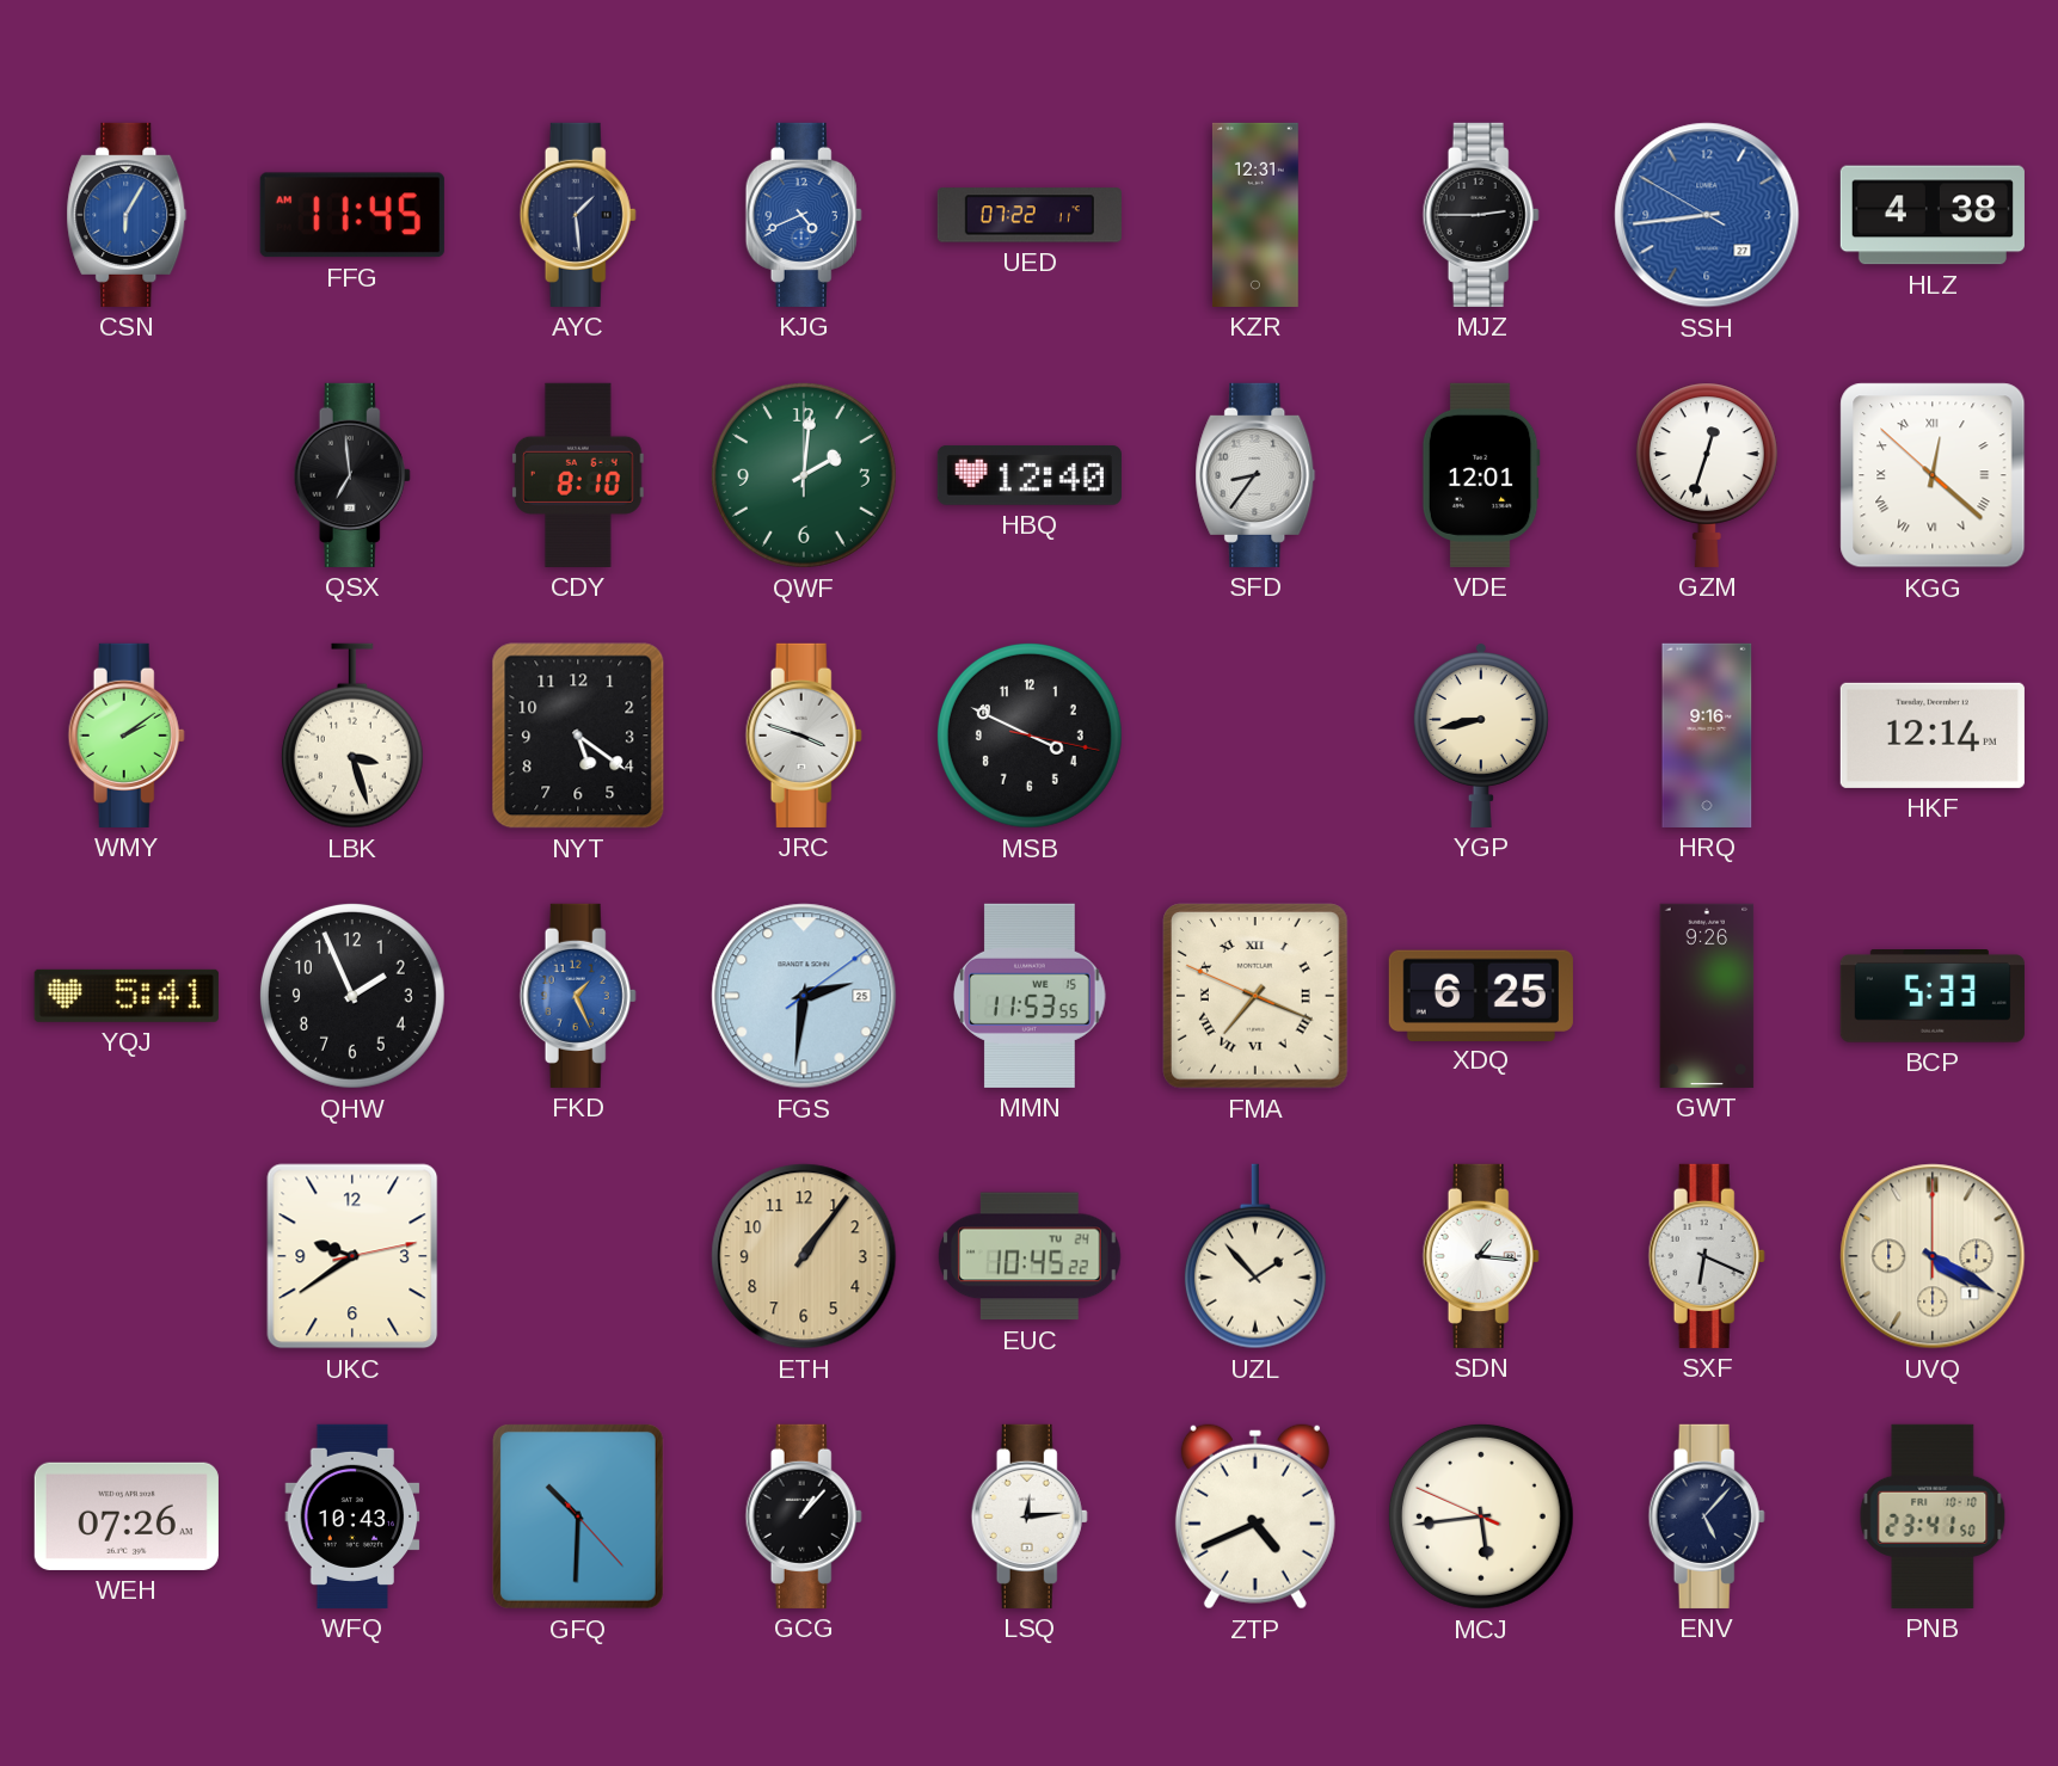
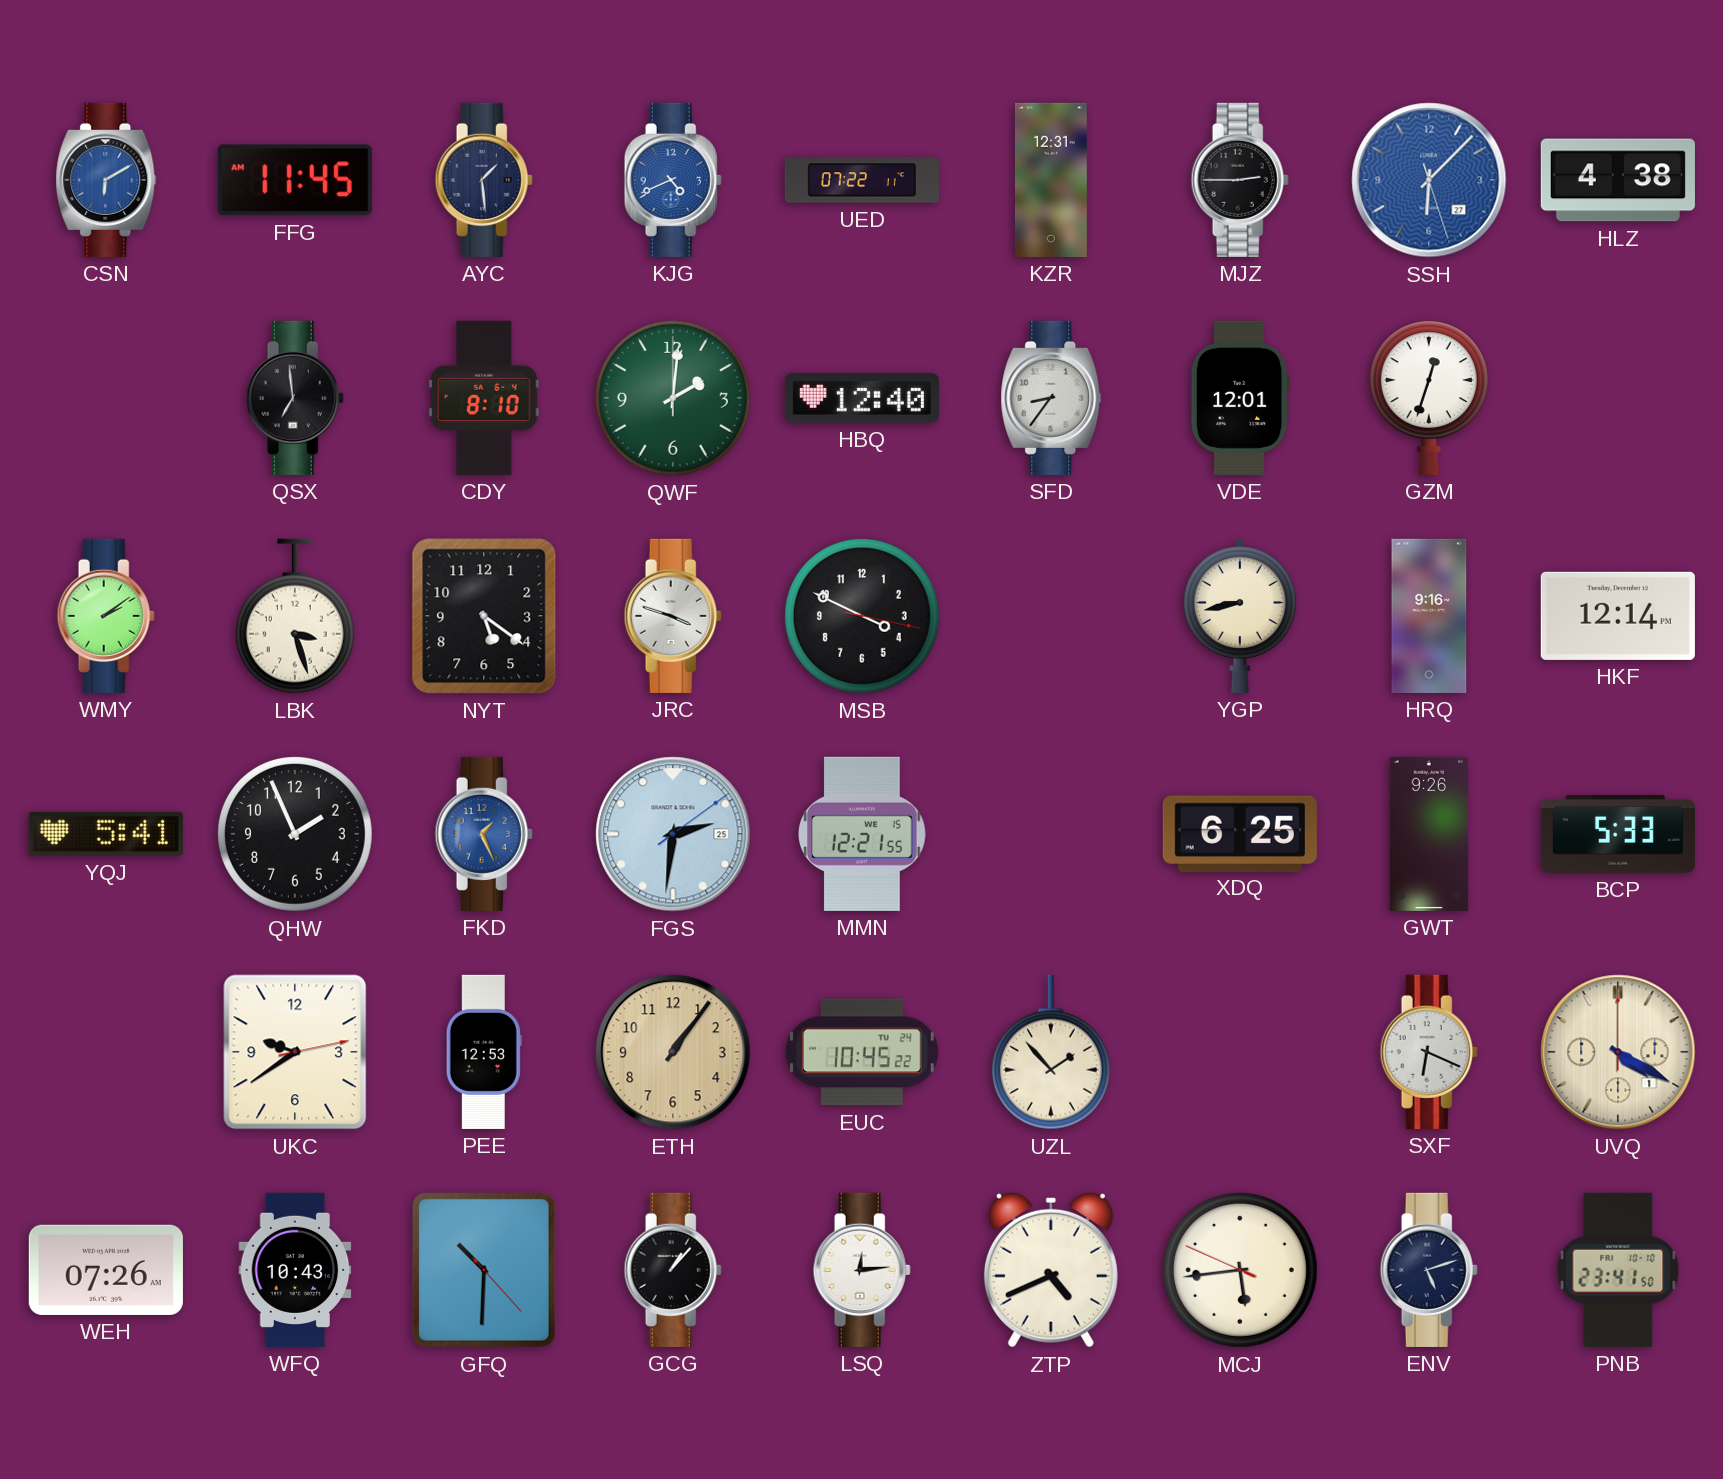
CSN: 6:05 -> 6:10
SSH: 8:43 -> 6:07
KGG: 12:21 -> none
MMN: 11:53 -> 12:21
FMA: 7:18 -> none
PEE: none -> 12:53
SDN: 1:16 -> none
ENV: 5:07 -> 5:12
